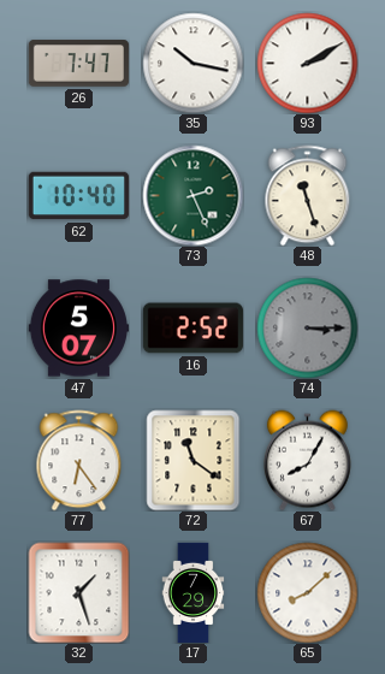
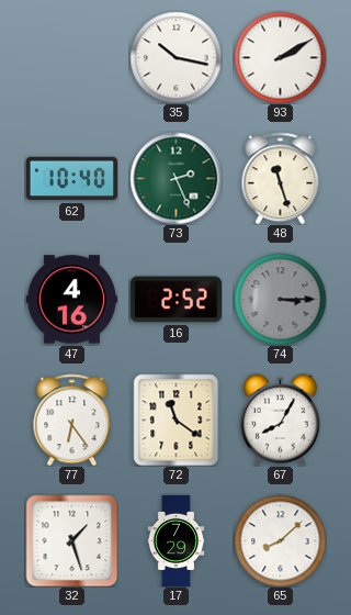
26: 7:47 -> none
47: 5:07 -> 4:16
